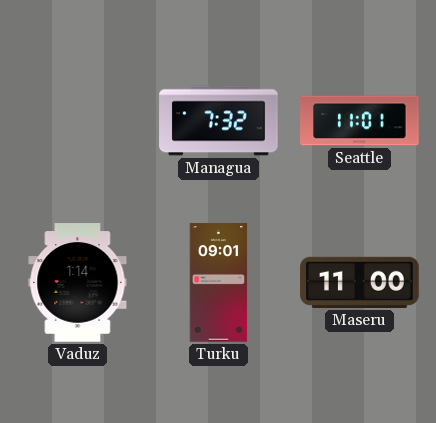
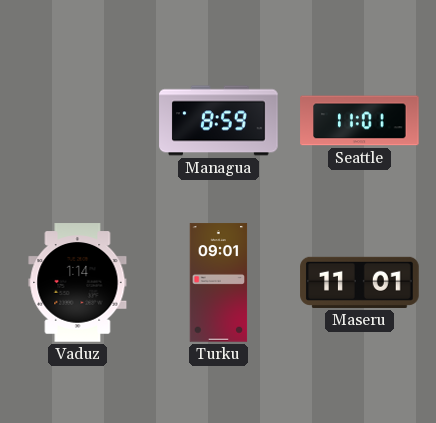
Managua: 7:32 -> 8:59
Maseru: 11:00 -> 11:01
